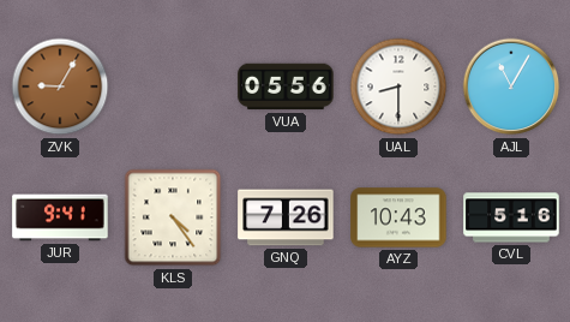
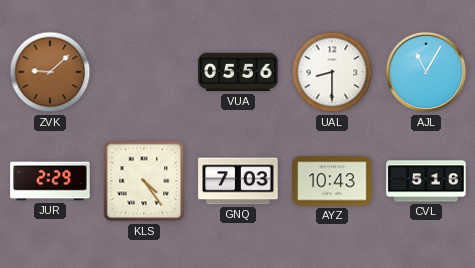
ZVK: 9:05 -> 9:08
JUR: 9:41 -> 2:29
GNQ: 7:26 -> 7:03
